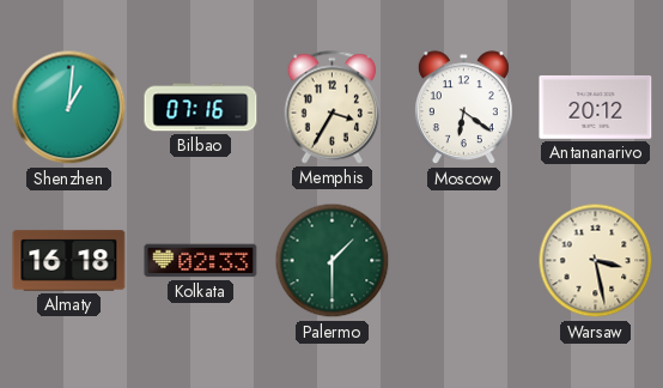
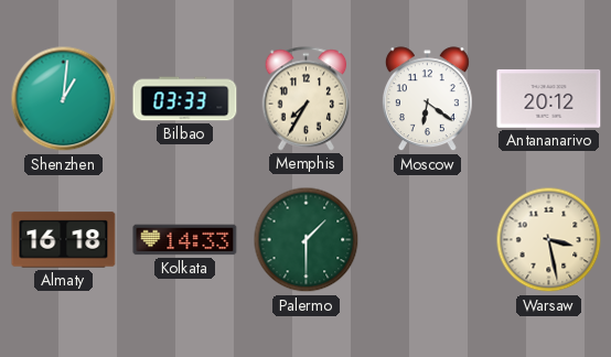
Bilbao: 07:16 -> 03:33
Memphis: 3:35 -> 7:35
Kolkata: 02:33 -> 14:33
